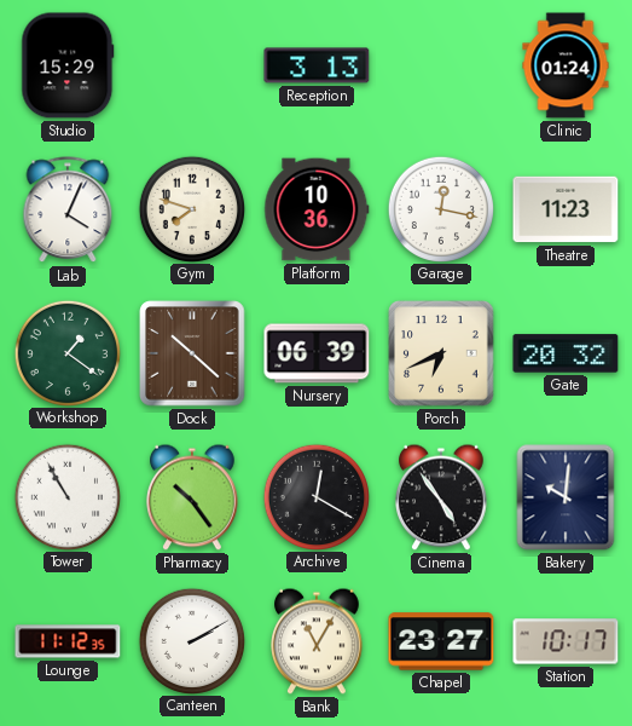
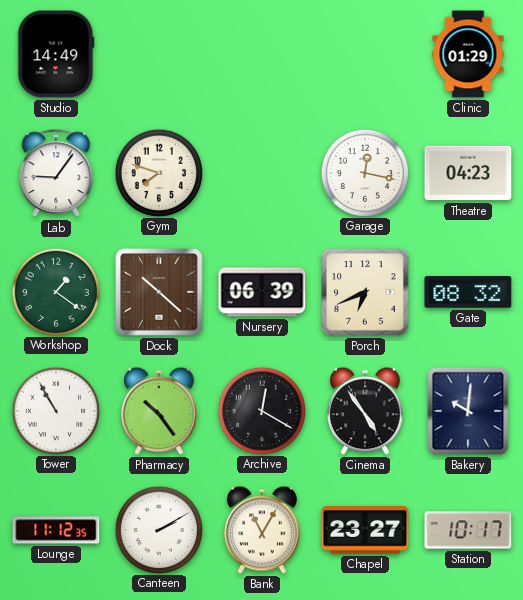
Studio: 15:29 -> 14:49
Reception: 3:13 -> none
Clinic: 01:24 -> 01:29
Lab: 4:04 -> 9:06
Platform: 10:36 -> none
Theatre: 11:23 -> 04:23
Gate: 20:32 -> 08:32
